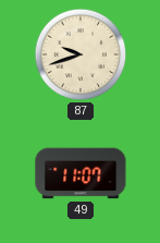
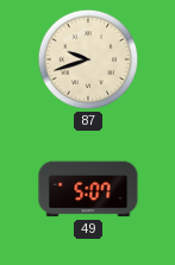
49: 11:07 -> 5:07
